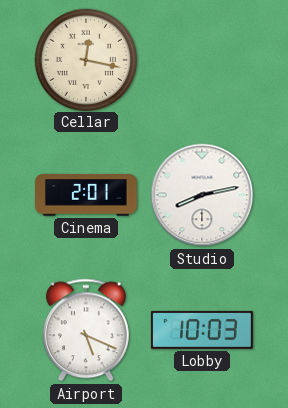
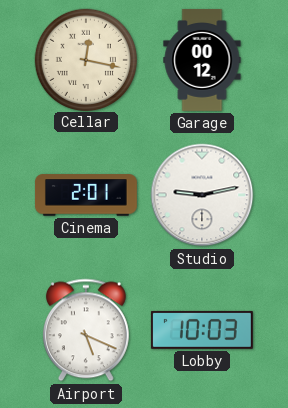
Garage: none -> 00:12
Studio: 8:13 -> 9:13
